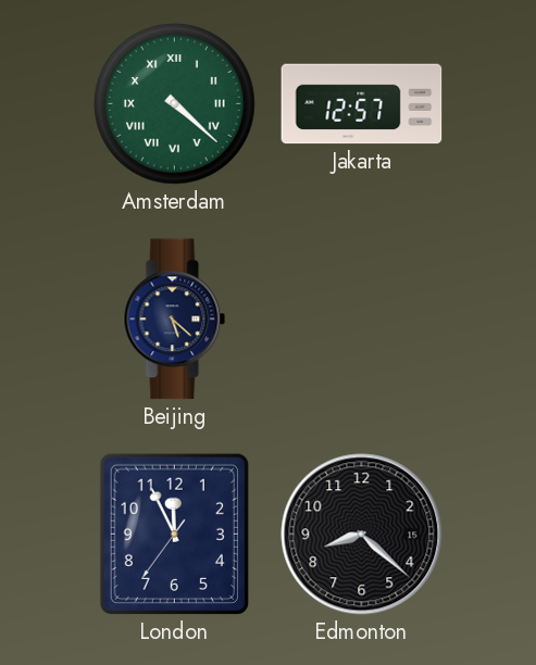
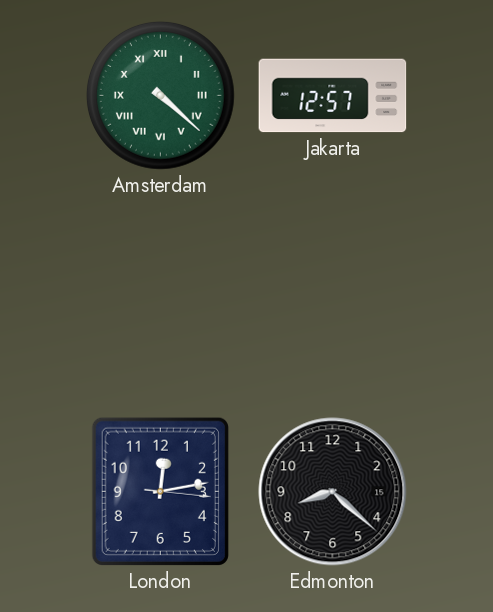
Beijing: 5:22 -> none
London: 11:55 -> 12:13
